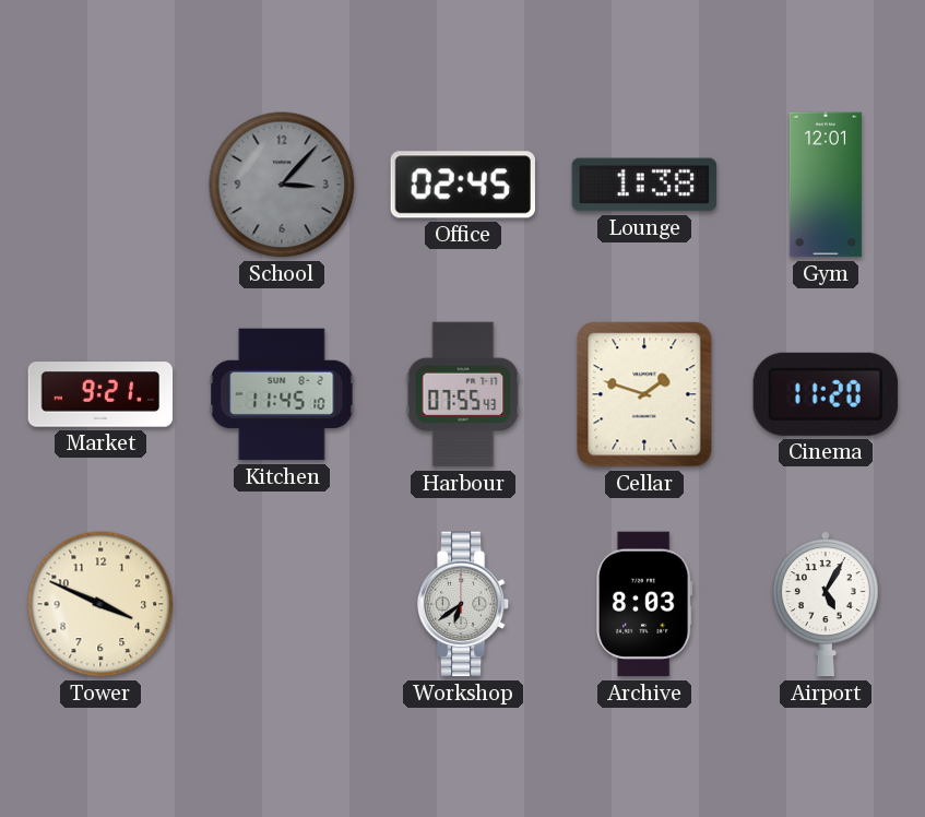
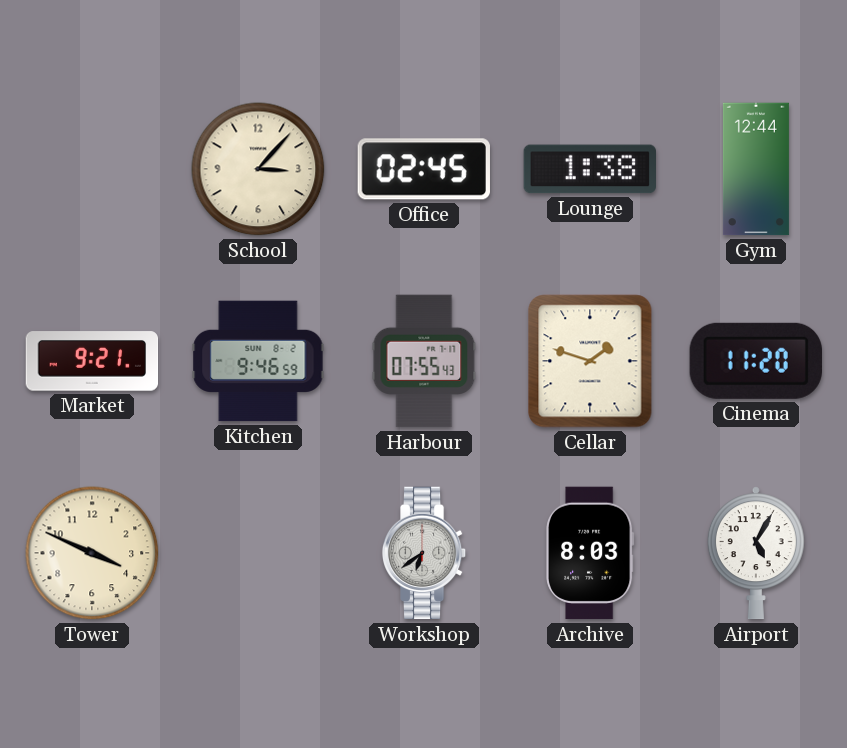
School dial: grey -> cream
Gym: 12:01 -> 12:44
Kitchen: 11:45 -> 9:46
